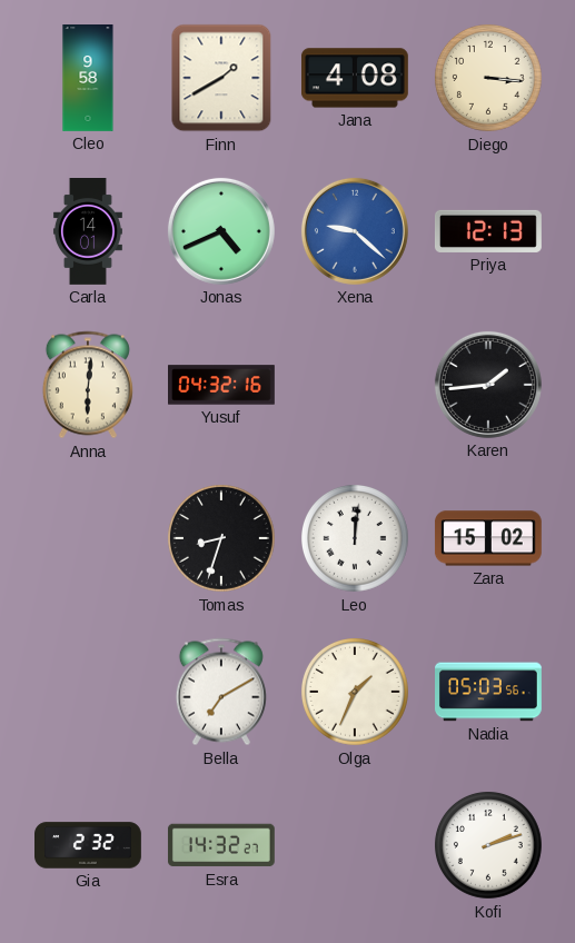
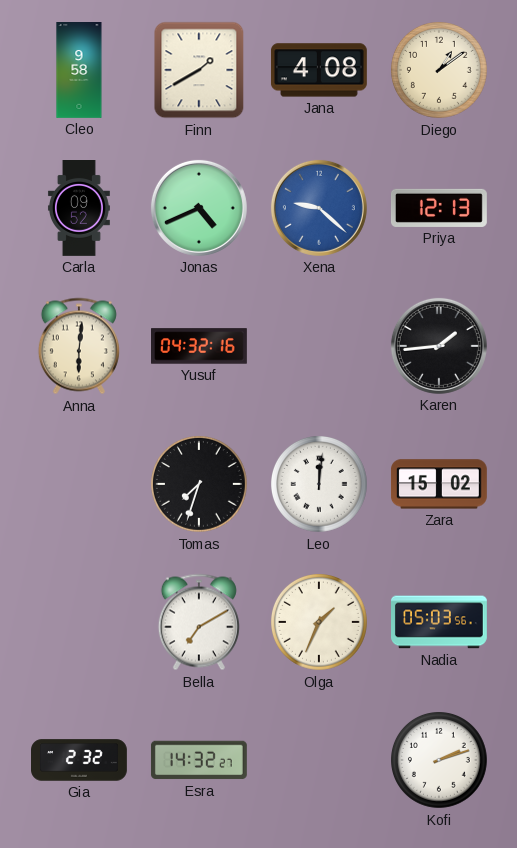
Diego: 3:16 -> 1:09
Carla: 14:01 -> 09:52
Tomas: 8:33 -> 7:33
